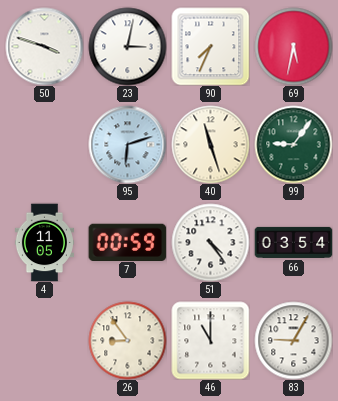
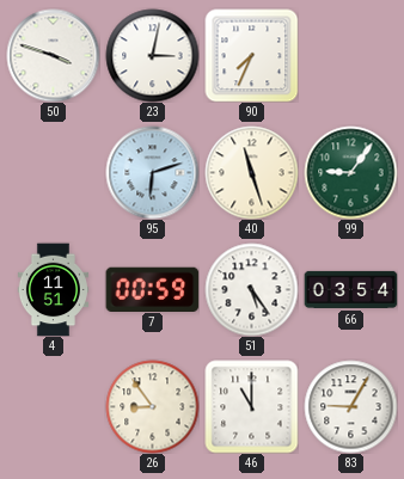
69: 5:32 -> none
4: 11:05 -> 11:51
51: 4:24 -> 5:24
